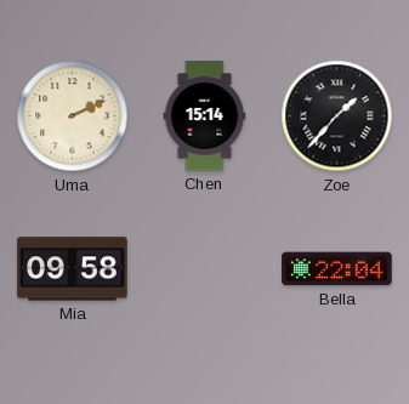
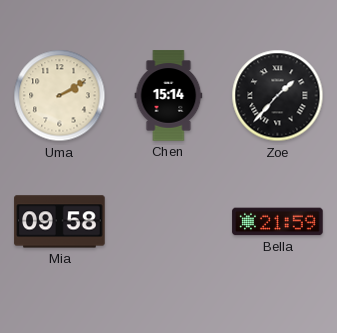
Uma: 2:11 -> 2:10
Bella: 22:04 -> 21:59
